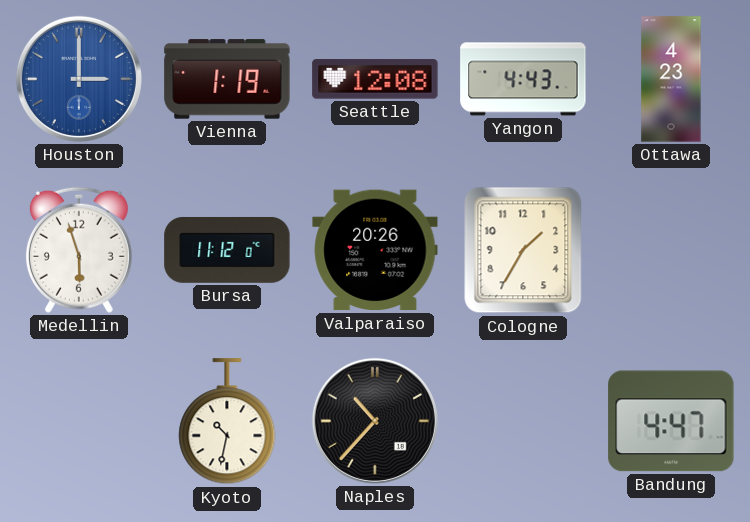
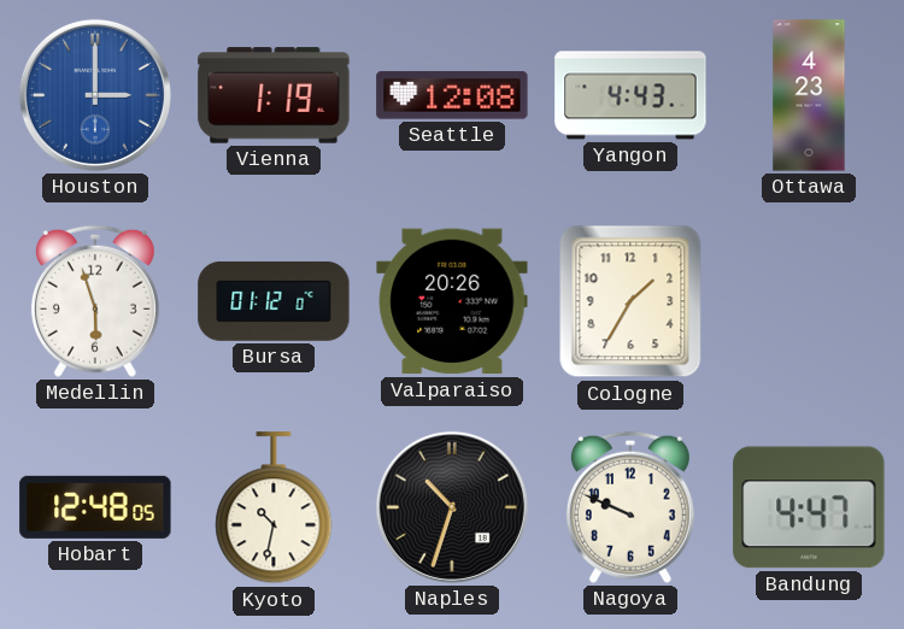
Bursa: 11:12 -> 01:12
Hobart: none -> 12:48
Naples: 10:37 -> 10:33
Nagoya: none -> 9:49
